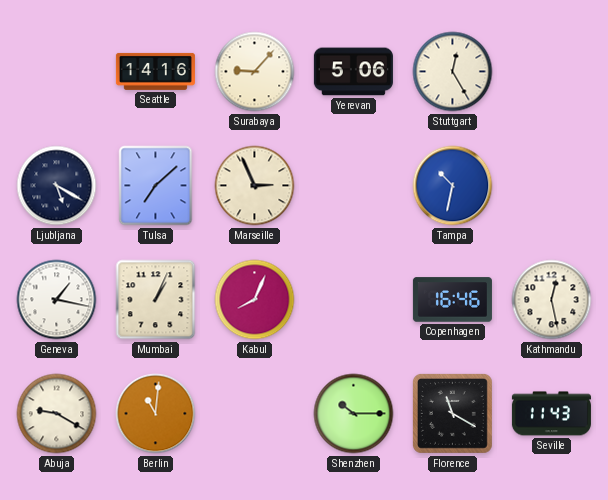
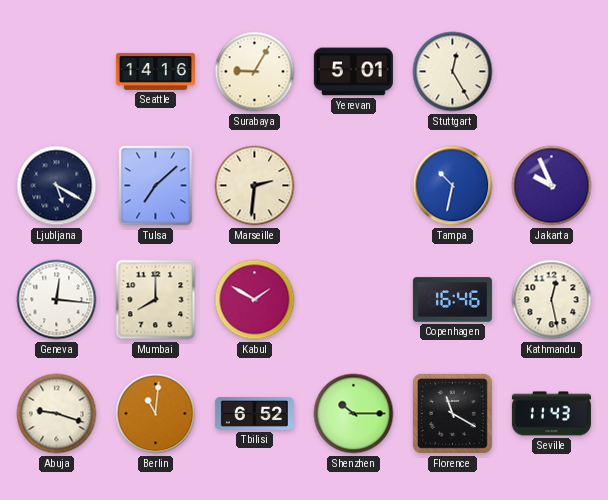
Surabaya: 9:07 -> 9:05
Yerevan: 5:06 -> 5:01
Marseille: 2:56 -> 2:31
Jakarta: none -> 9:56
Geneva: 1:17 -> 12:16
Mumbai: 1:04 -> 8:00
Kabul: 8:04 -> 1:50
Abuja: 9:20 -> 9:18
Tbilisi: none -> 6:52
